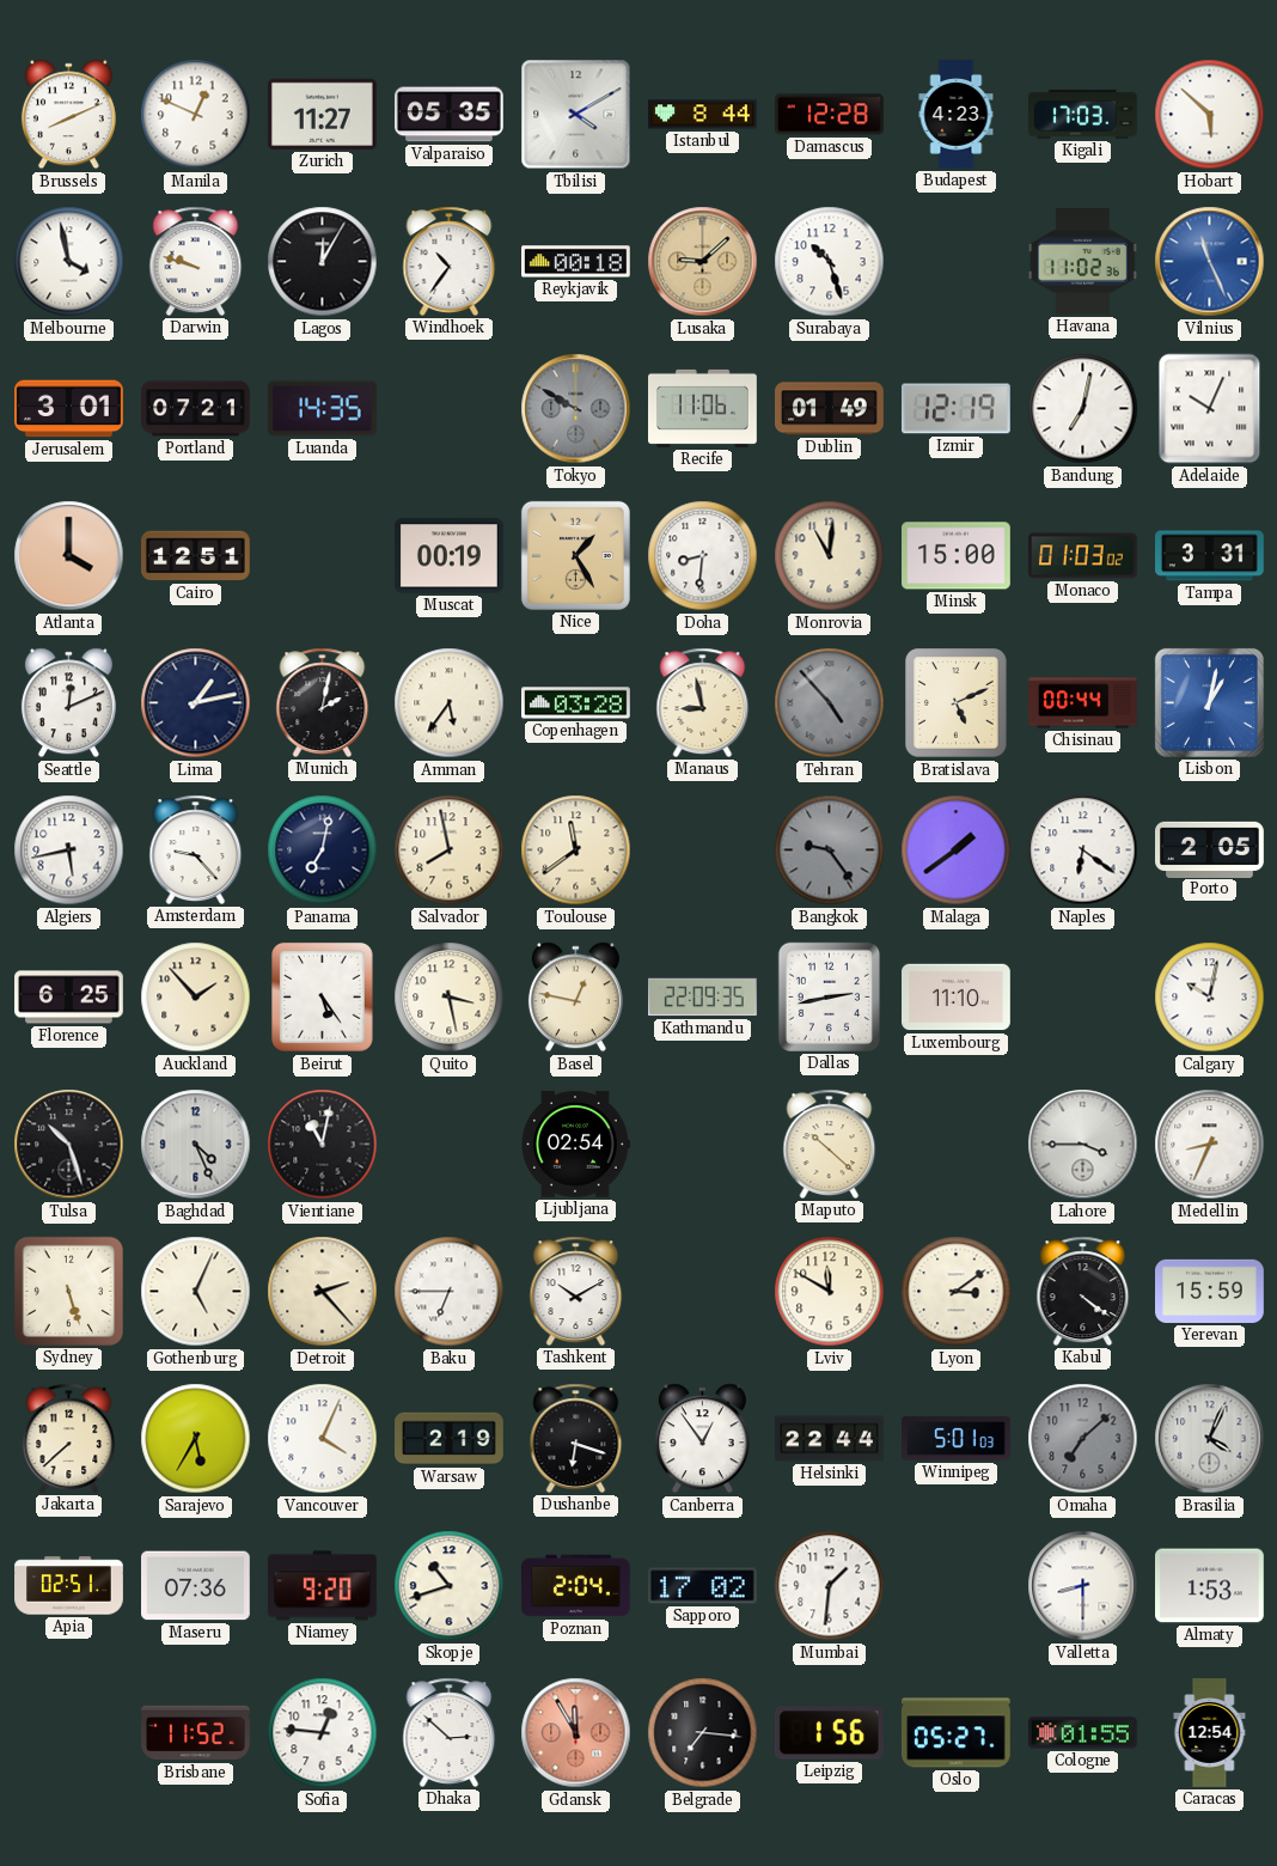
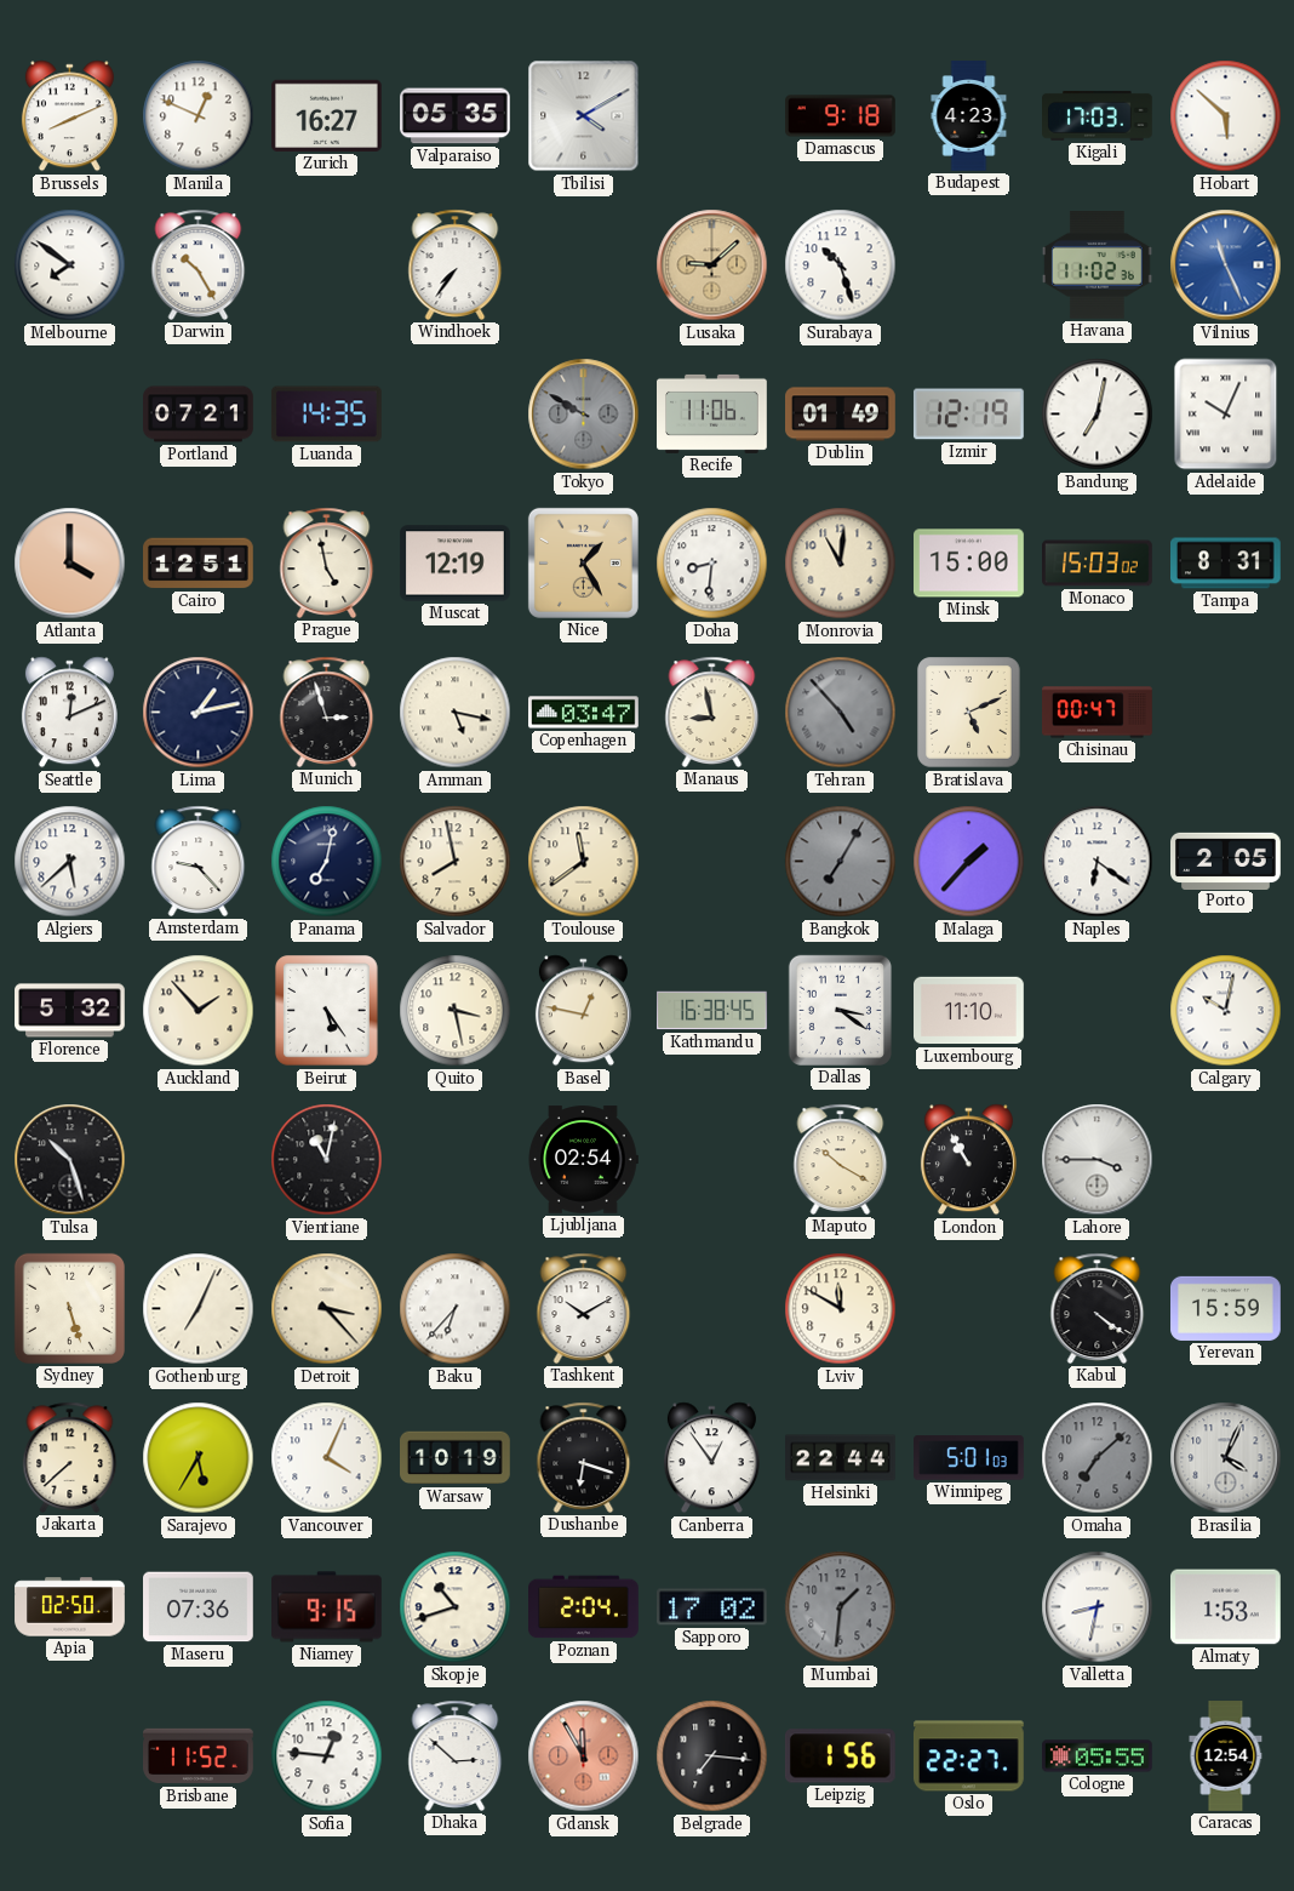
Zurich: 11:27 -> 16:27
Istanbul: 8:44 -> none
Damascus: 12:28 -> 9:18
Melbourne: 3:58 -> 7:51
Darwin: 9:48 -> 10:25
Lagos: 12:05 -> none
Windhoek: 10:36 -> 7:36
Reykjavik: 00:18 -> none
Jerusalem: 3:01 -> none
Prague: none -> 4:58
Muscat: 00:19 -> 12:19
Monaco: 01:03 -> 15:03
Tampa: 3:31 -> 8:31
Munich: 2:02 -> 2:57
Amman: 5:36 -> 5:17
Copenhagen: 03:28 -> 03:47
Chisinau: 00:44 -> 00:47
Lisbon: 1:02 -> none
Algiers: 5:43 -> 5:38
Bangkok: 9:24 -> 7:05
Malaga: 1:39 -> 1:37
Florence: 6:25 -> 5:32
Kathmandu: 22:09 -> 16:38
Dallas: 2:43 -> 3:21
Baghdad: 4:26 -> none
Maputo: 10:22 -> 10:20
London: none -> 10:55
Medellin: 8:34 -> none
Gothenburg: 5:04 -> 7:04
Detroit: 2:23 -> 3:23
Baku: 6:45 -> 6:37
Lyon: 3:09 -> none
Warsaw: 2:19 -> 10:19
Apia: 02:51 -> 02:50
Niamey: 9:20 -> 9:15
Mumbai dial: white -> grey
Valletta: 8:30 -> 8:32
Oslo: 05:27 -> 22:27
Cologne: 01:55 -> 05:55
